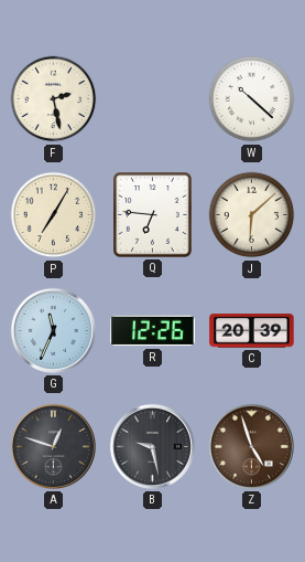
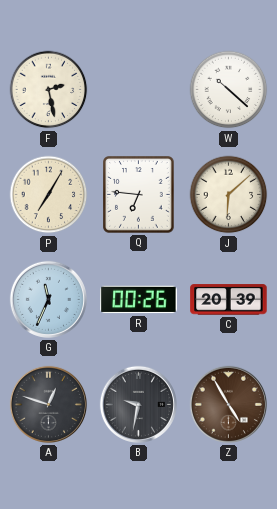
R: 12:26 -> 00:26
B: 9:28 -> 9:32
Z: 4:57 -> 4:55
